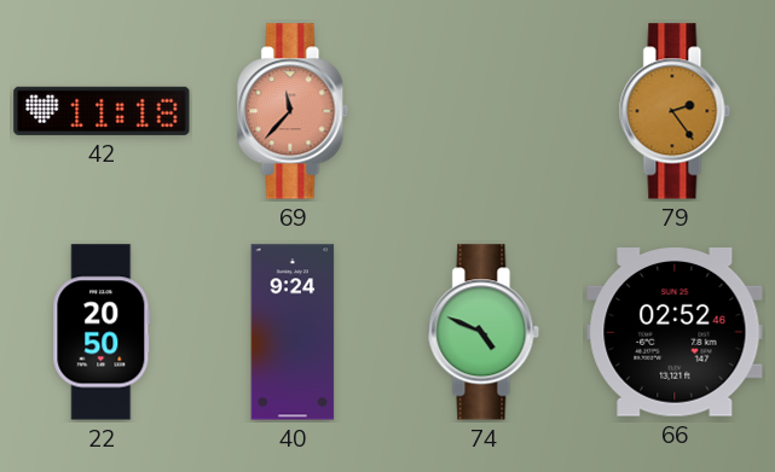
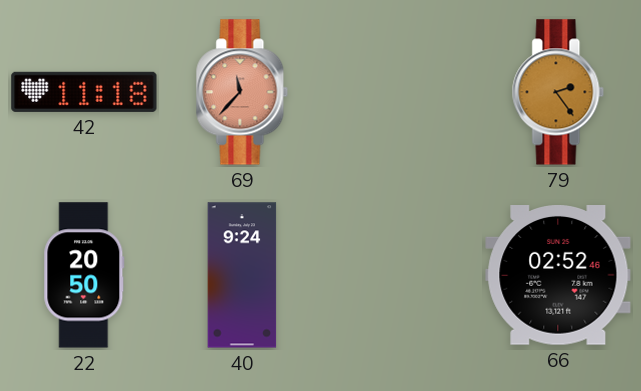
74: 4:49 -> none
